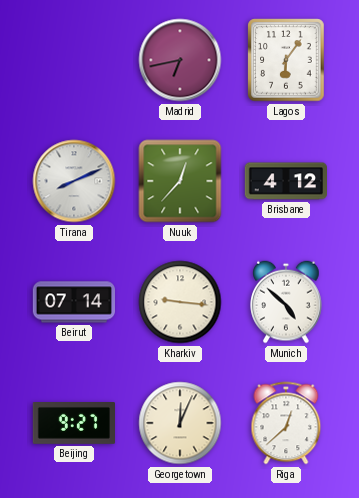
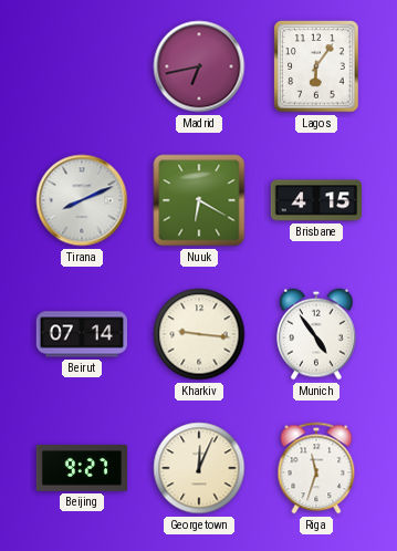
Nuuk: 12:37 -> 6:20
Brisbane: 4:12 -> 4:15
Munich: 4:52 -> 4:54
Riga: 12:38 -> 11:33
